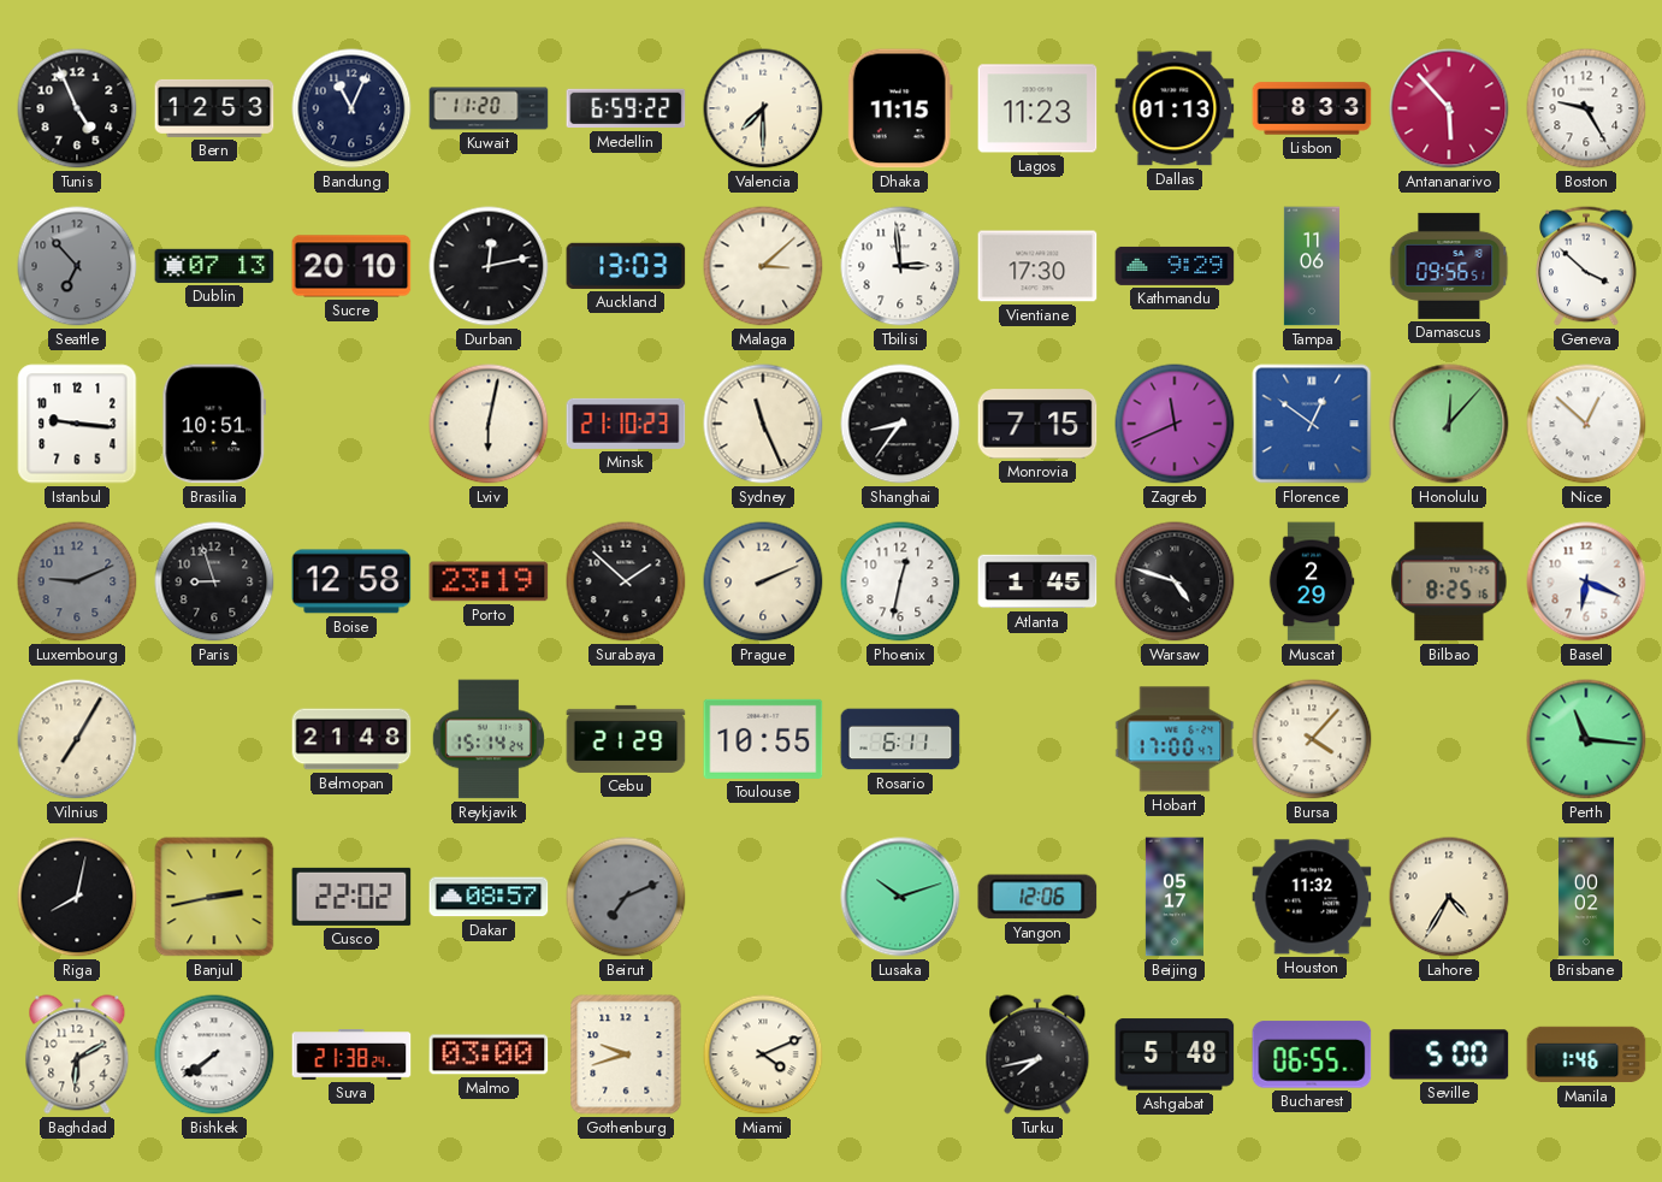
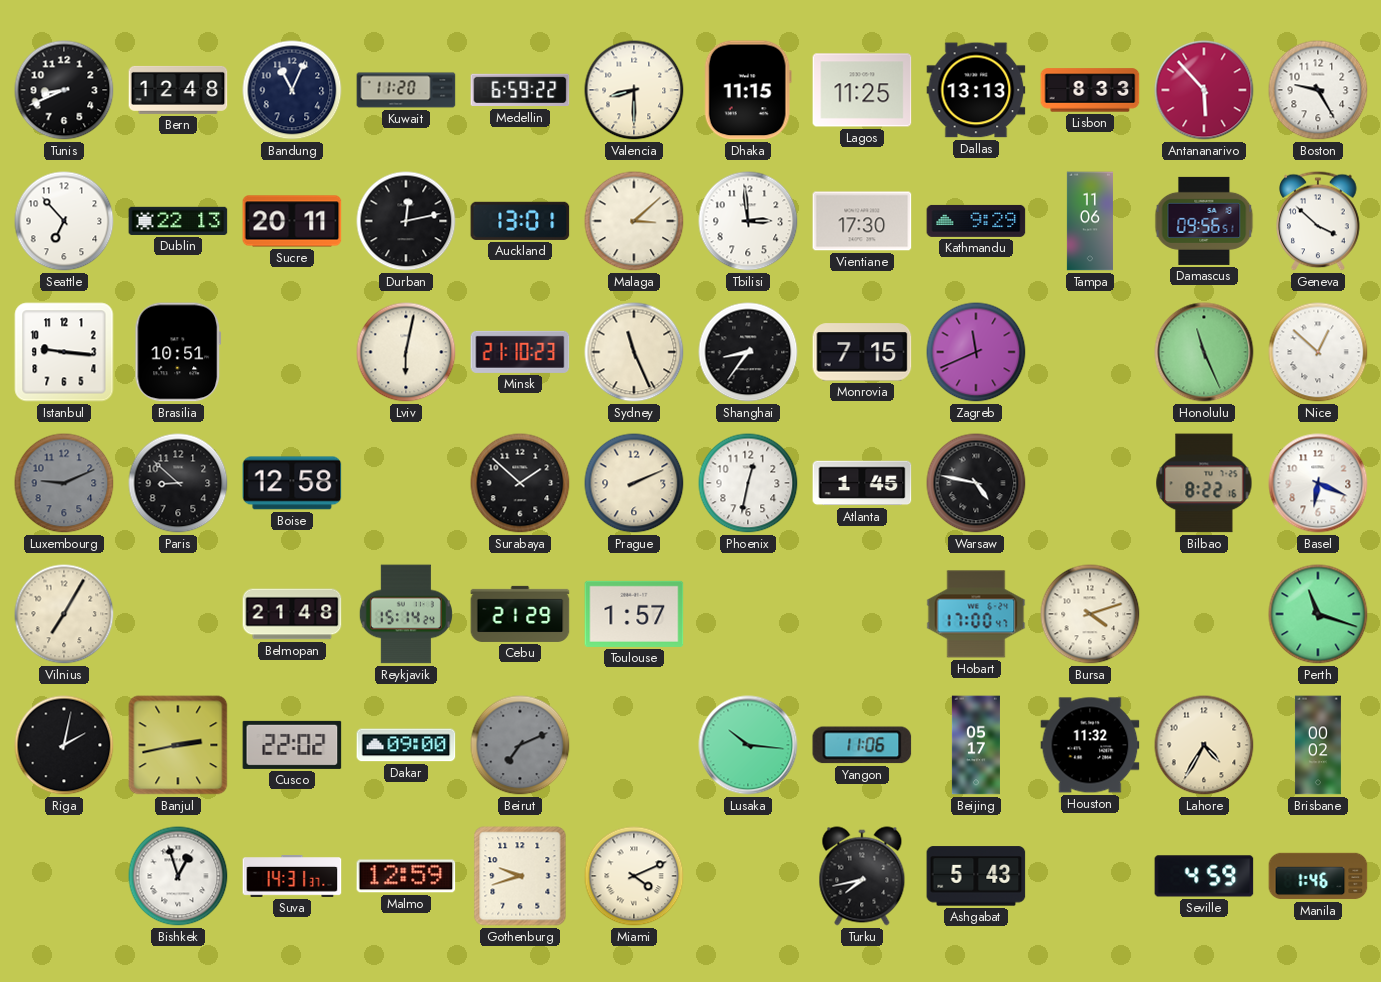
Tunis: 4:56 -> 8:41
Bern: 12:53 -> 12:48
Valencia: 7:30 -> 8:30
Lagos: 11:23 -> 11:25
Dallas: 01:13 -> 13:13
Seattle dial: grey -> white
Dublin: 07:13 -> 22:13
Sucre: 20:10 -> 20:11
Auckland: 13:03 -> 13:01
Florence: 12:51 -> none
Honolulu: 12:07 -> 11:26
Paris: 8:57 -> 8:52
Porto: 23:19 -> none
Warsaw: 4:48 -> 4:47
Muscat: 2:29 -> none
Bilbao: 8:25 -> 8:22
Toulouse: 10:55 -> 1:57
Rosario: 6:11 -> none
Bursa: 4:07 -> 4:12
Perth: 11:16 -> 11:18
Riga: 8:02 -> 2:02
Dakar: 08:57 -> 09:00
Lusaka: 10:12 -> 10:16
Yangon: 12:06 -> 11:06
Baghdad: 6:10 -> none
Bishkek: 7:39 -> 12:57
Suva: 21:38 -> 14:31
Malmo: 03:00 -> 12:59
Ashgabat: 5:48 -> 5:43
Bucharest: 06:55 -> none
Seville: 5:00 -> 4:59
